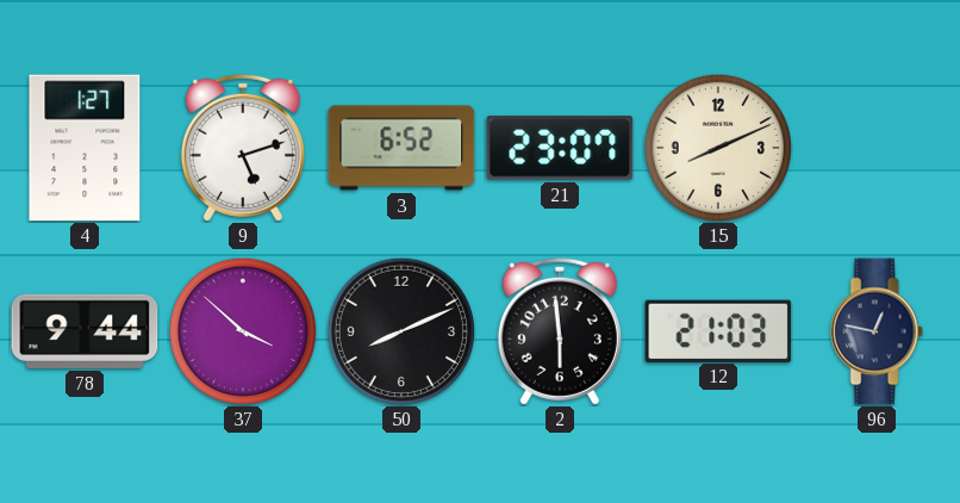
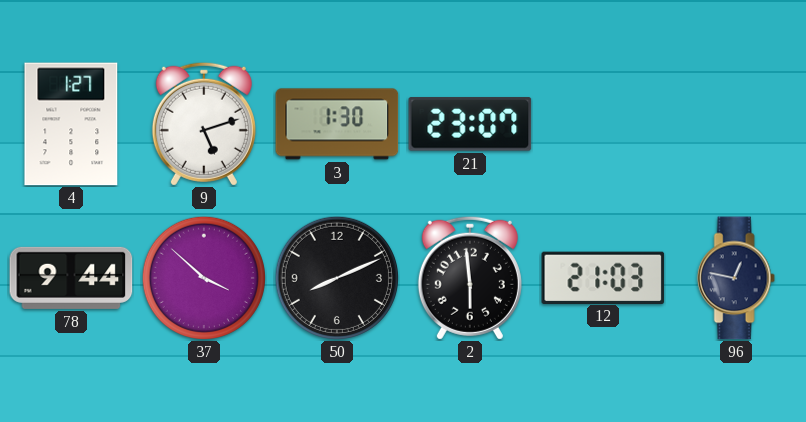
3: 6:52 -> 1:30
15: 8:11 -> none
